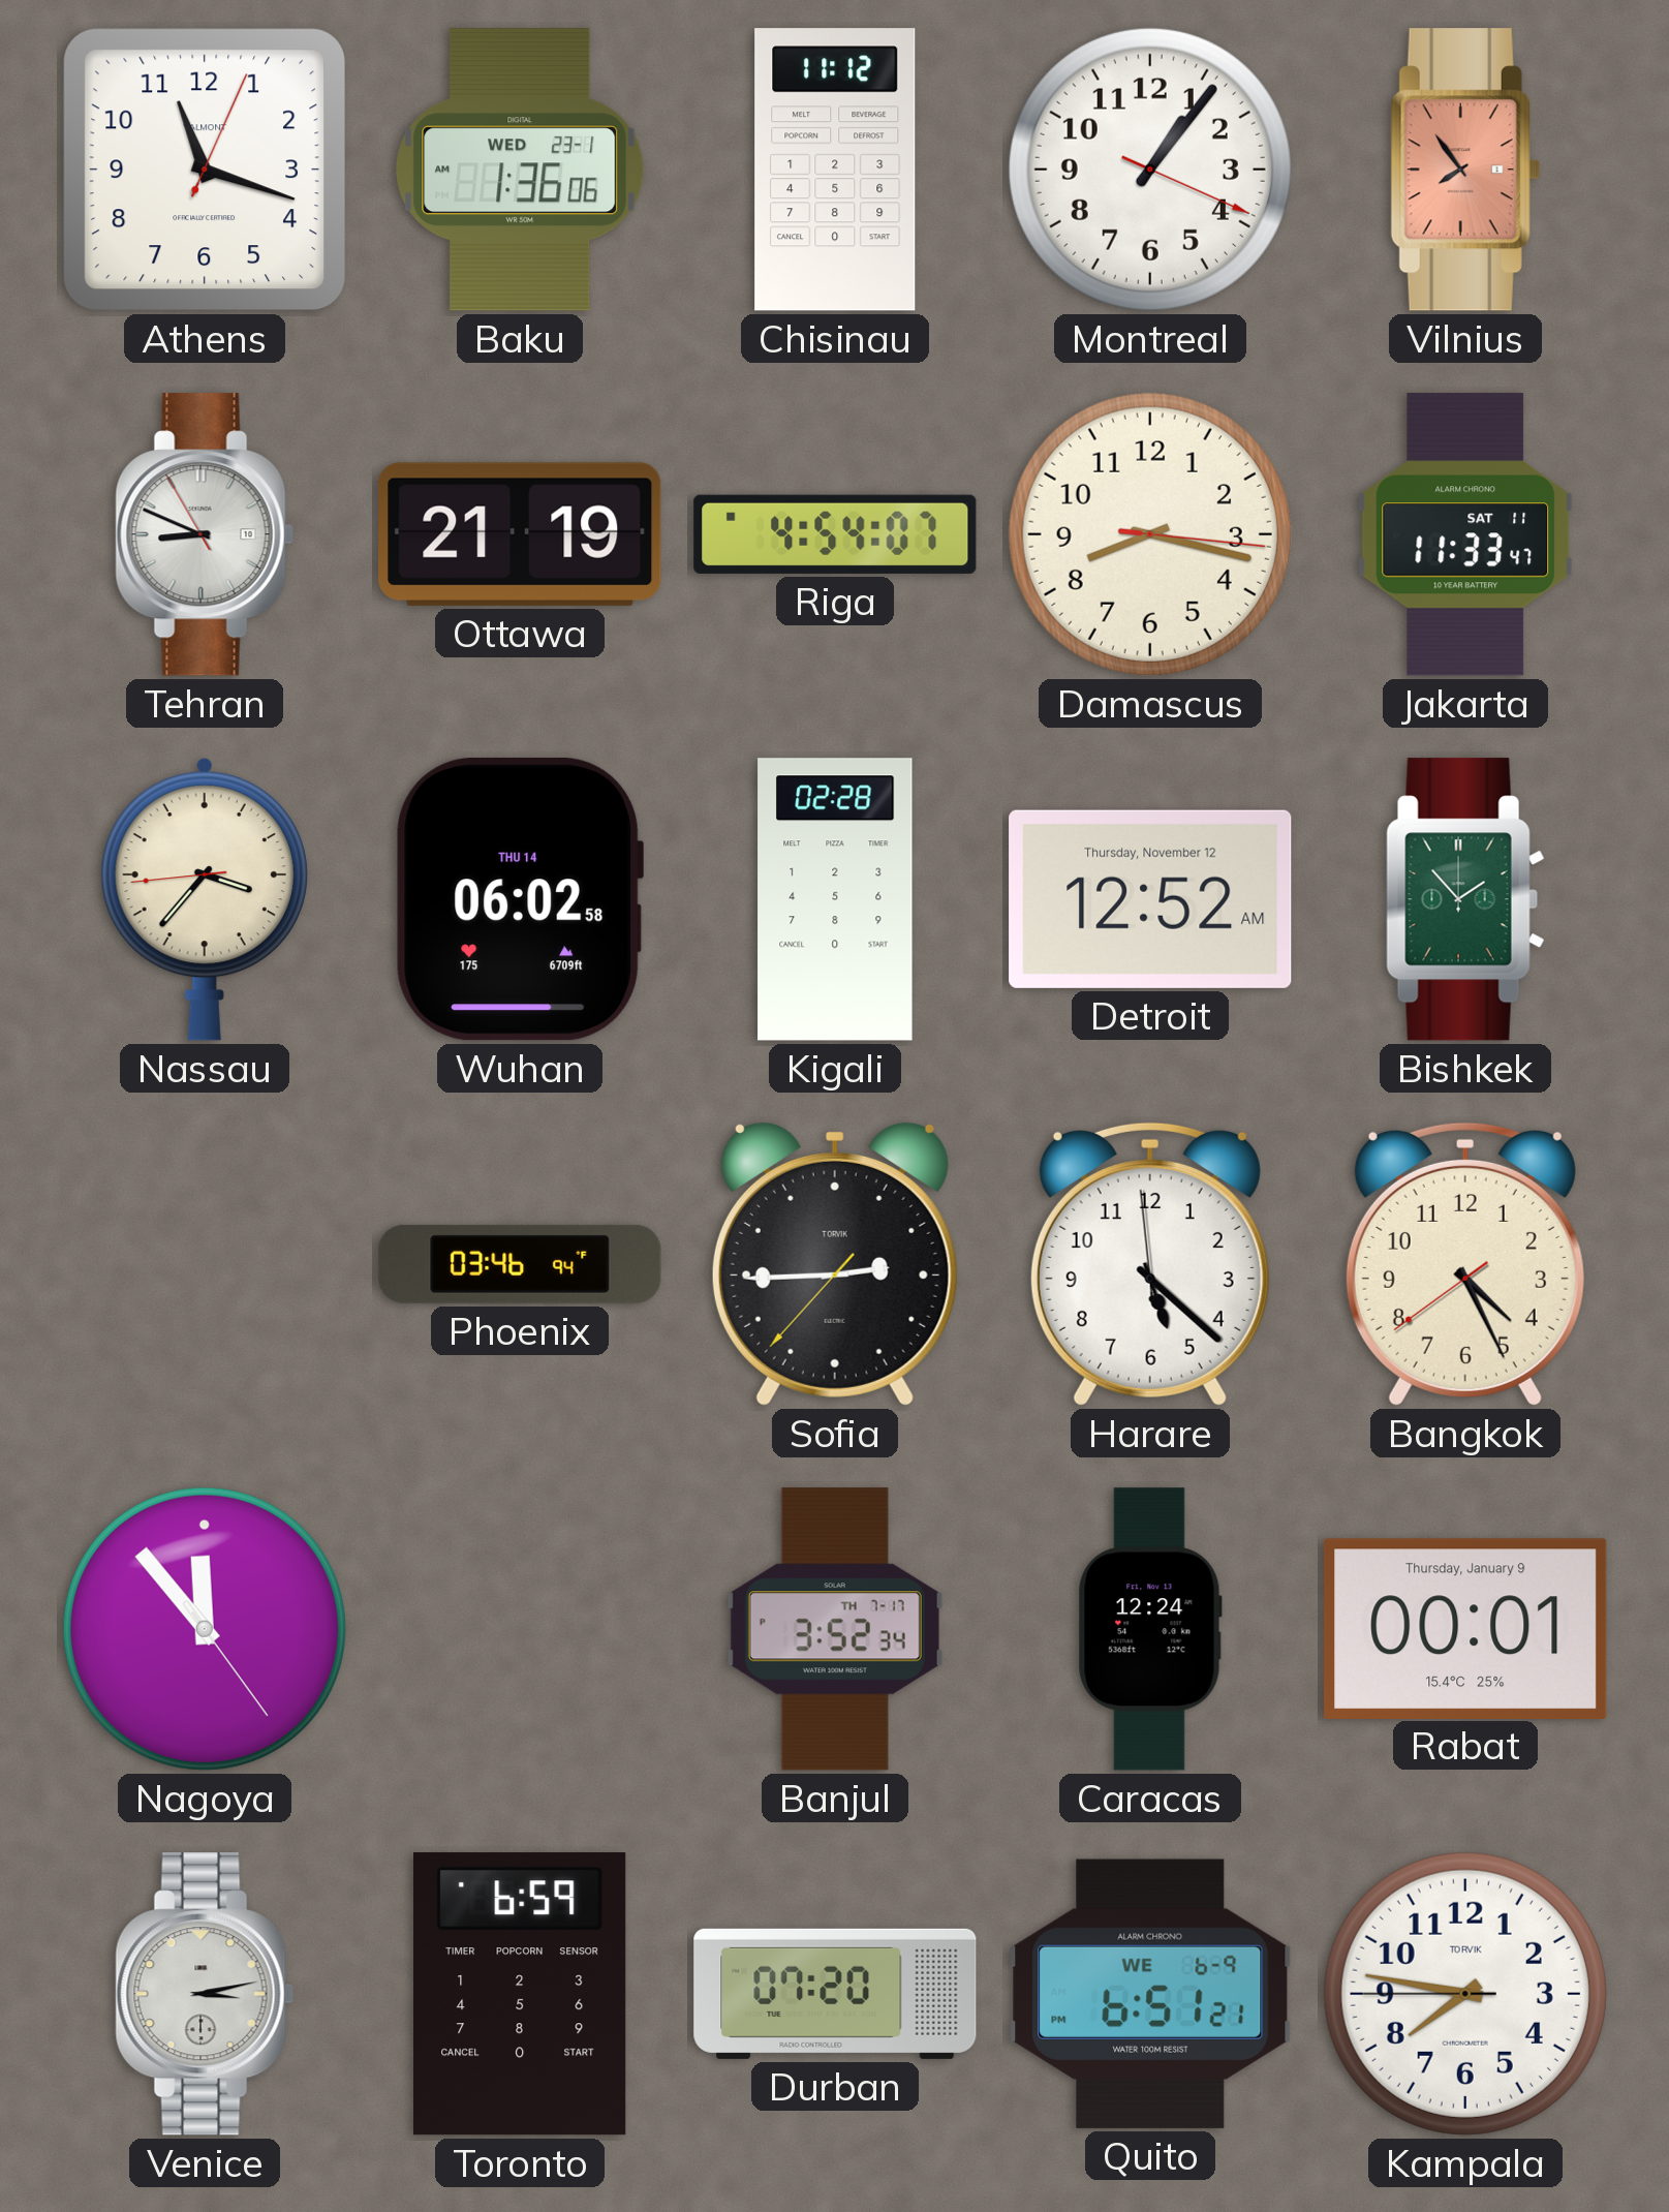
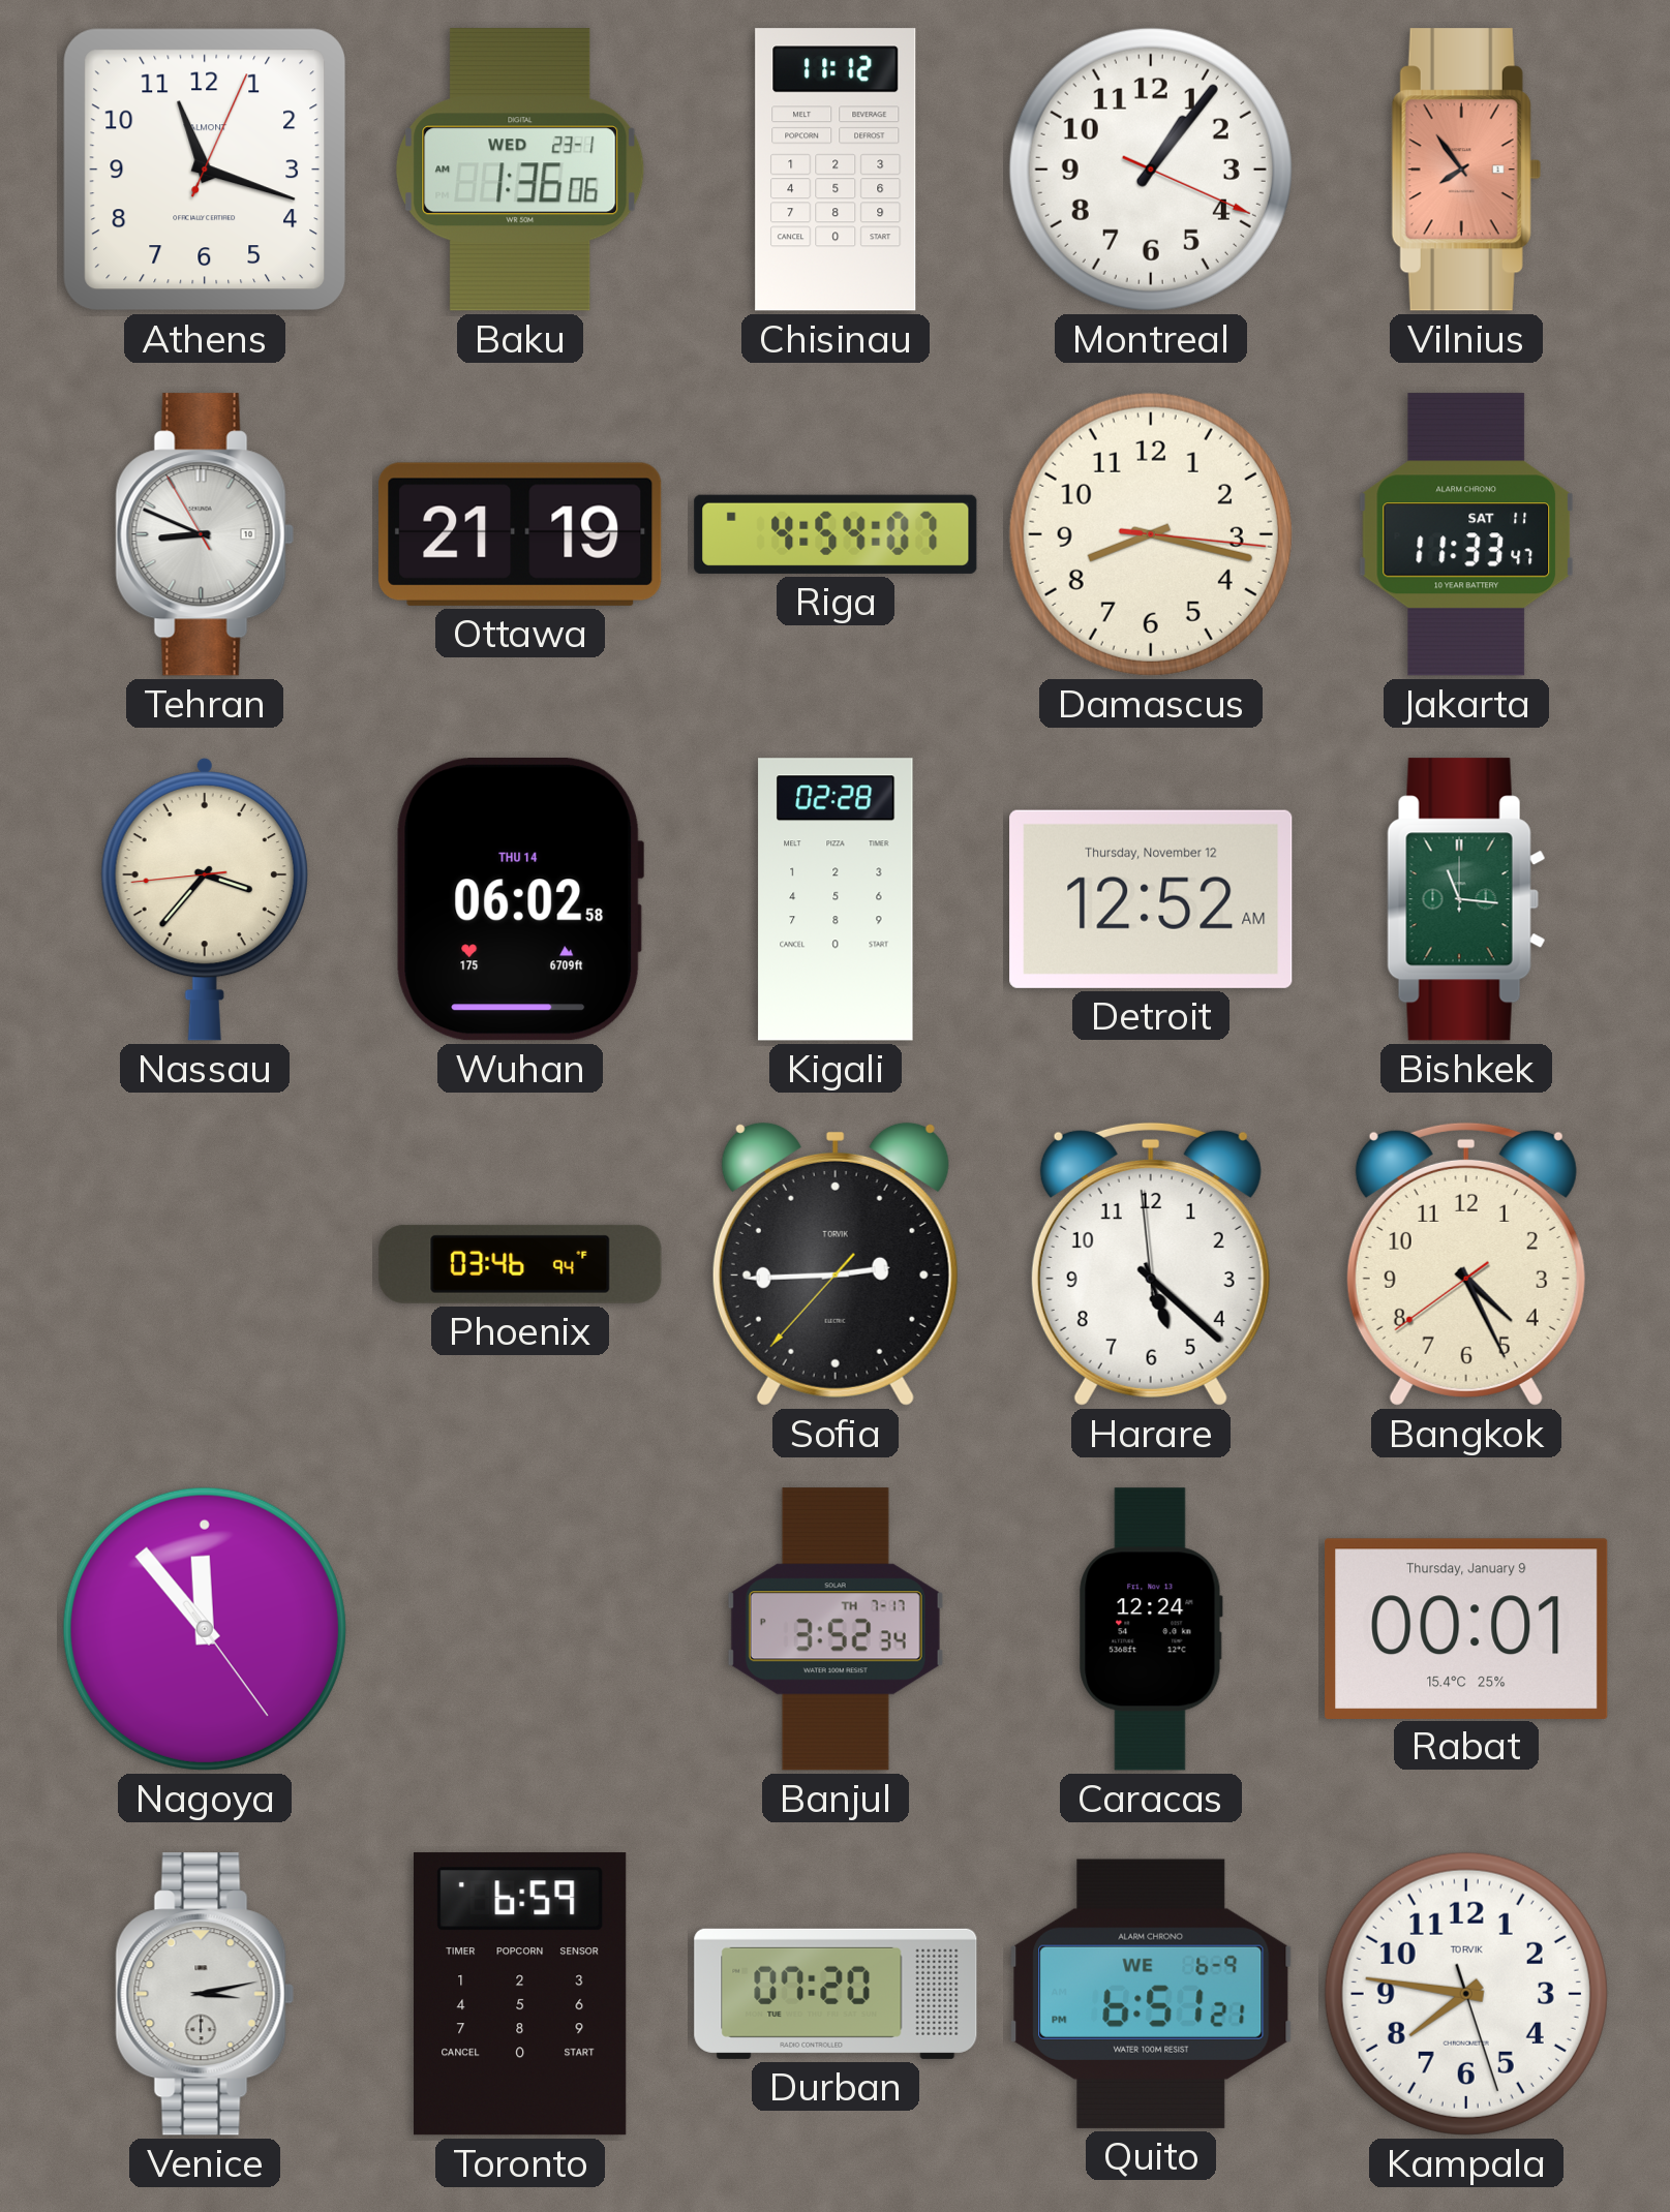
Bishkek: 1:53 -> 11:16
Kampala: 7:46:45 -> 7:46:27
